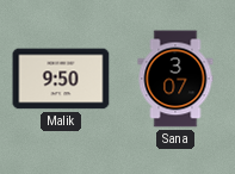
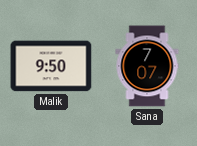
Sana: 3:07 -> 7:07
